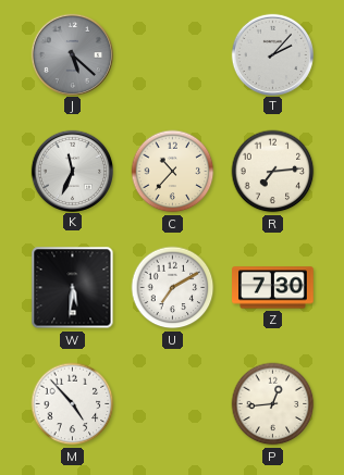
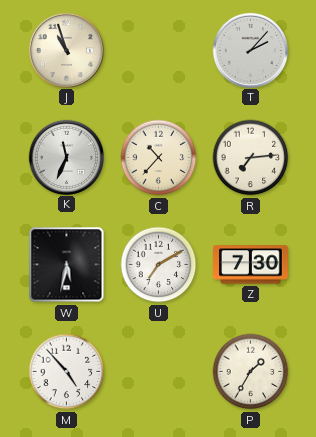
J: 5:22 -> 10:57
J dial: grey -> cream
W: 5:31 -> 5:32
P: 12:44 -> 1:35
